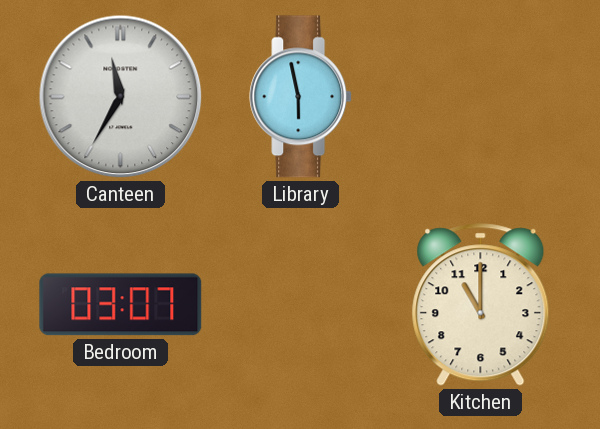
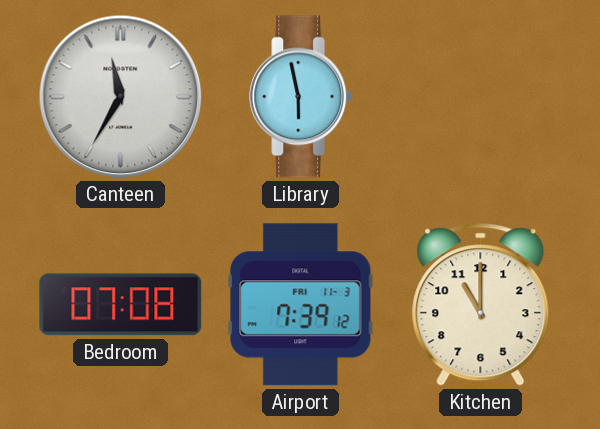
Bedroom: 03:07 -> 07:08
Airport: none -> 7:39
